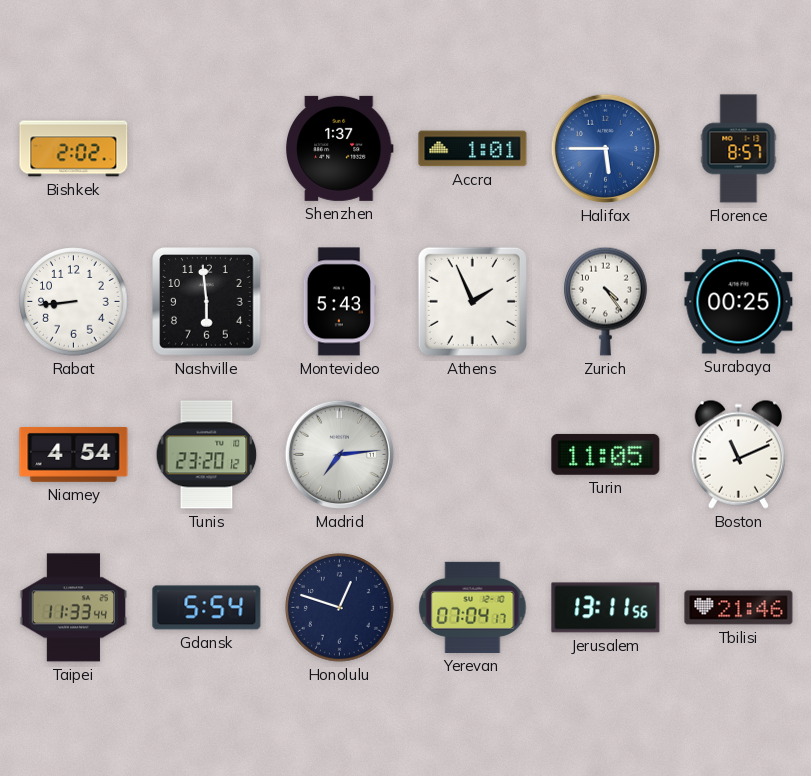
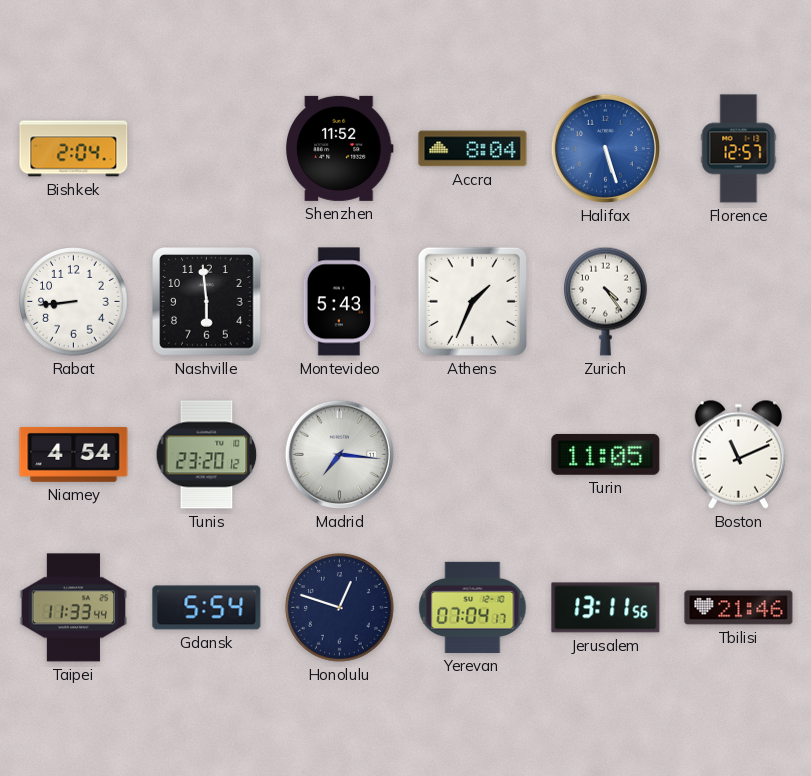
Bishkek: 2:02 -> 2:04
Shenzhen: 1:37 -> 11:52
Accra: 1:01 -> 8:04
Halifax: 5:45 -> 5:27
Florence: 8:57 -> 12:57
Athens: 1:56 -> 1:34
Surabaya: 00:25 -> none
Madrid: 7:14 -> 7:16
